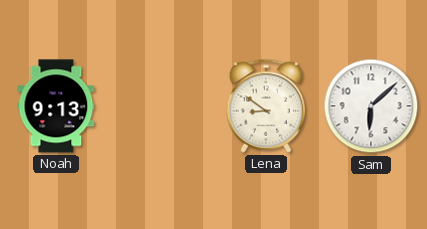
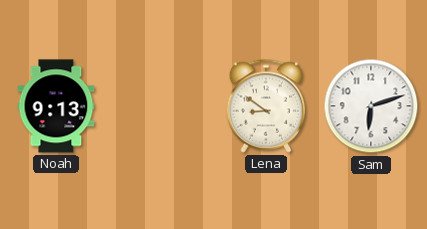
Sam: 6:08 -> 6:12
